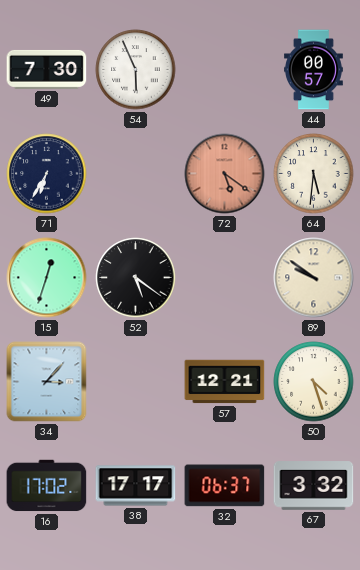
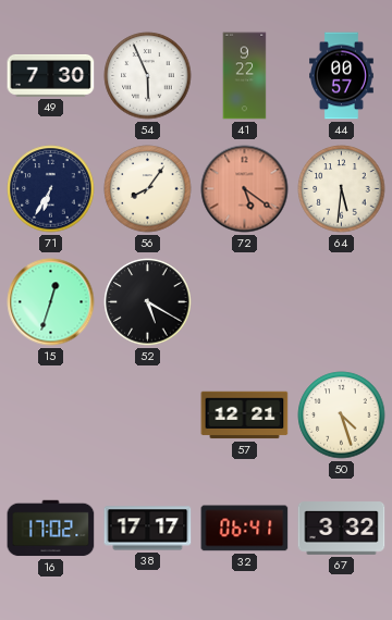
41: none -> 9:22
56: none -> 8:06
52: 5:21 -> 5:20
89: 9:51 -> none
34: 3:07 -> none
32: 06:37 -> 06:41
